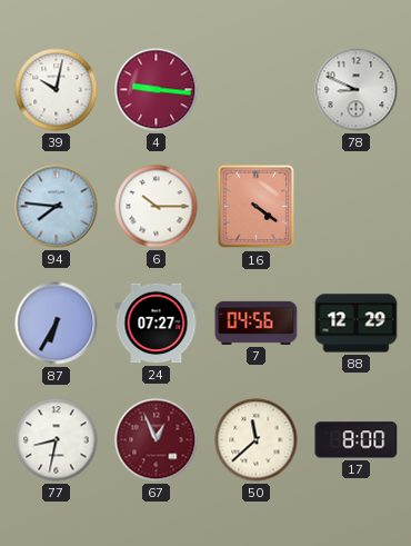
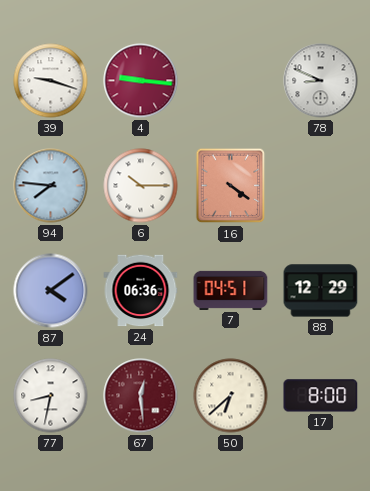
39: 10:02 -> 9:18
87: 6:35 -> 4:09
24: 07:27 -> 06:36
7: 04:56 -> 04:51
67: 12:56 -> 12:29
50: 11:38 -> 6:38
